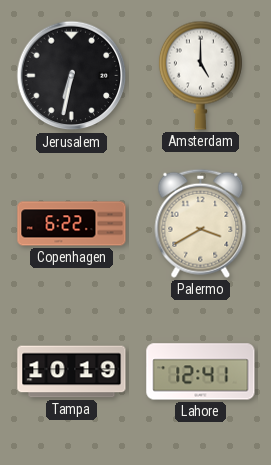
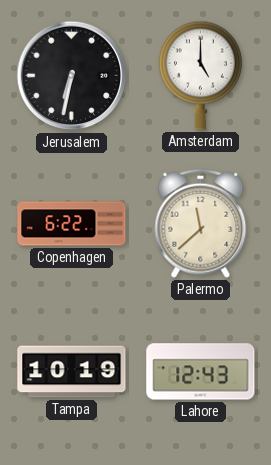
Palermo: 3:40 -> 11:38
Lahore: 12:41 -> 12:43
